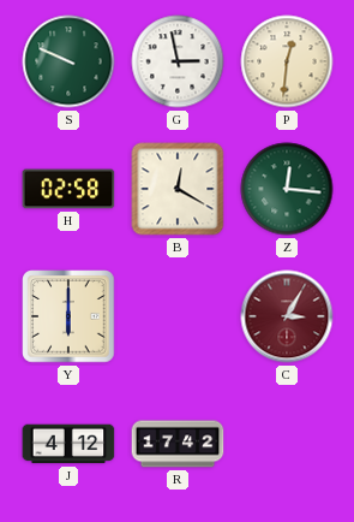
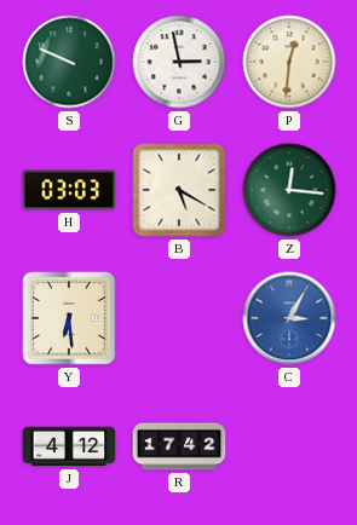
H: 02:58 -> 03:03
B: 12:20 -> 5:20
Y: 6:00 -> 6:29
C dial: burgundy -> blue
